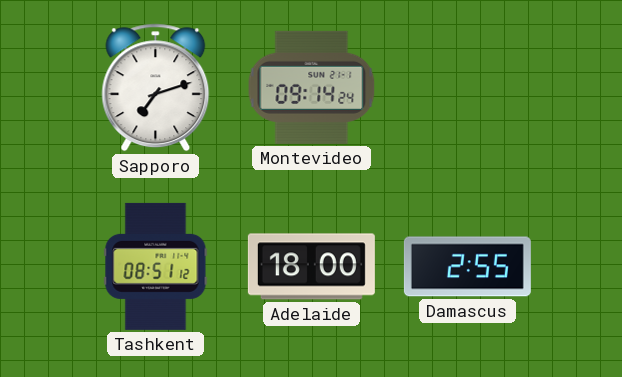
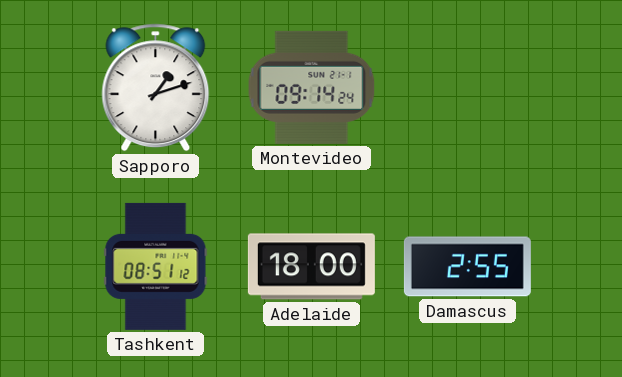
Sapporo: 7:12 -> 1:12
